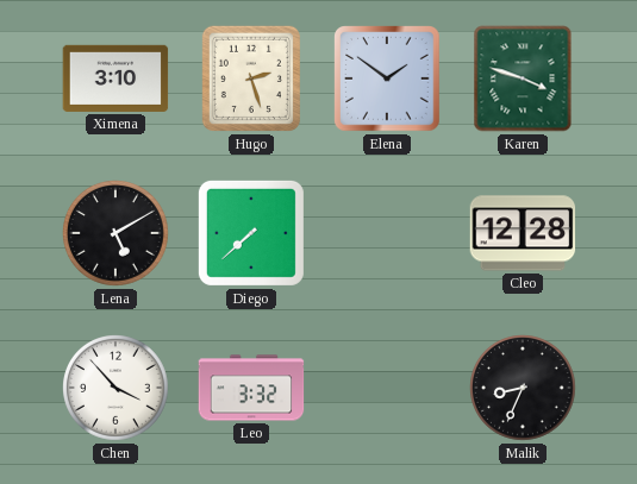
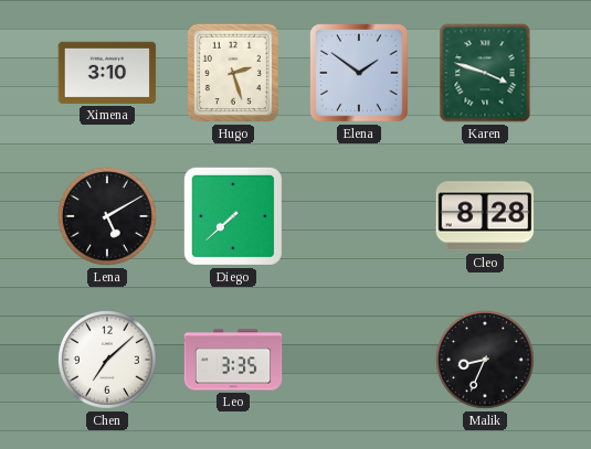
Cleo: 12:28 -> 8:28
Chen: 3:53 -> 7:08
Leo: 3:32 -> 3:35
